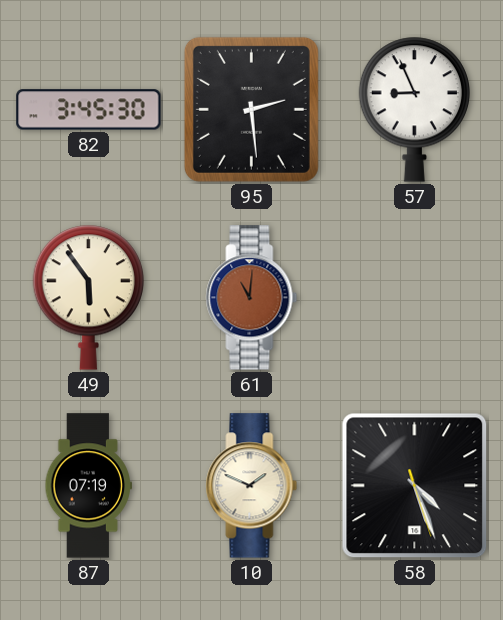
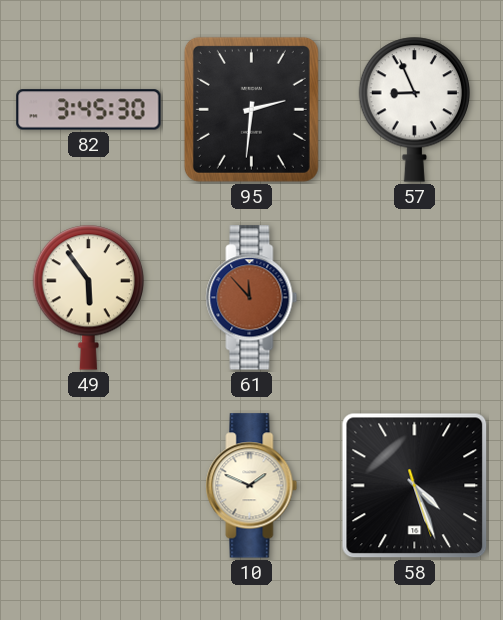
95: 2:29 -> 2:31
61: 11:01 -> 11:53
87: 07:19 -> none
